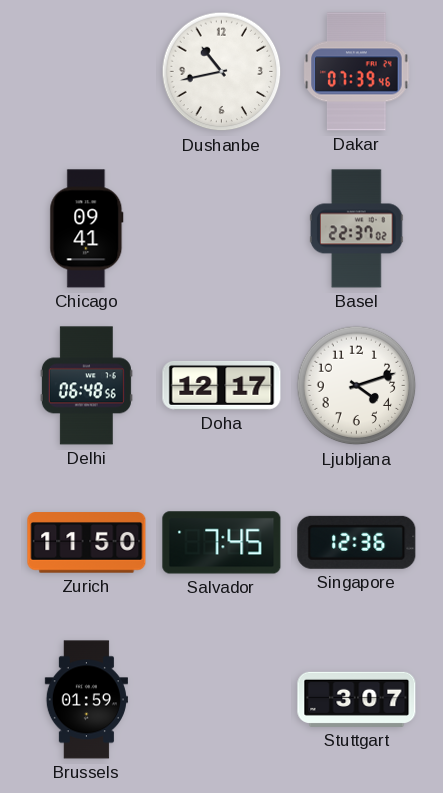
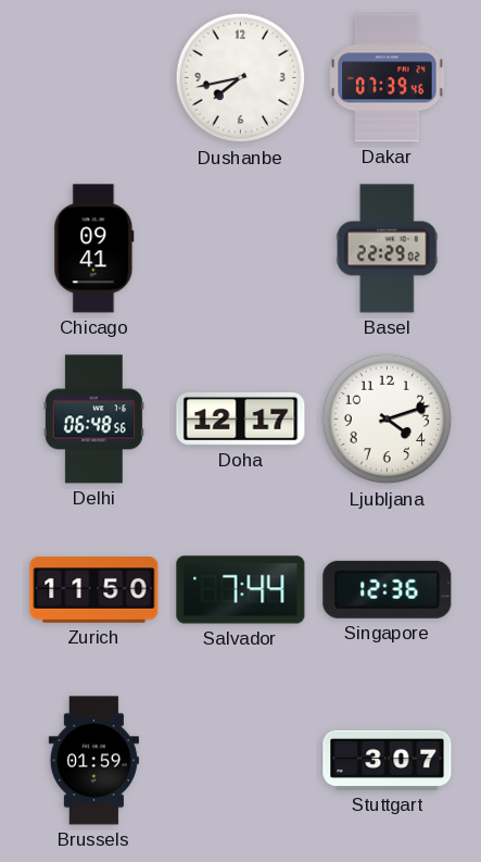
Dushanbe: 10:43 -> 7:43
Basel: 22:37 -> 22:29
Salvador: 7:45 -> 7:44
